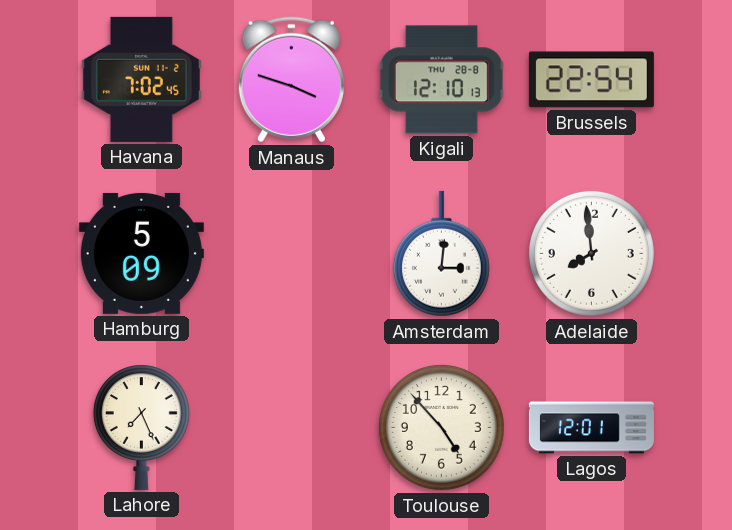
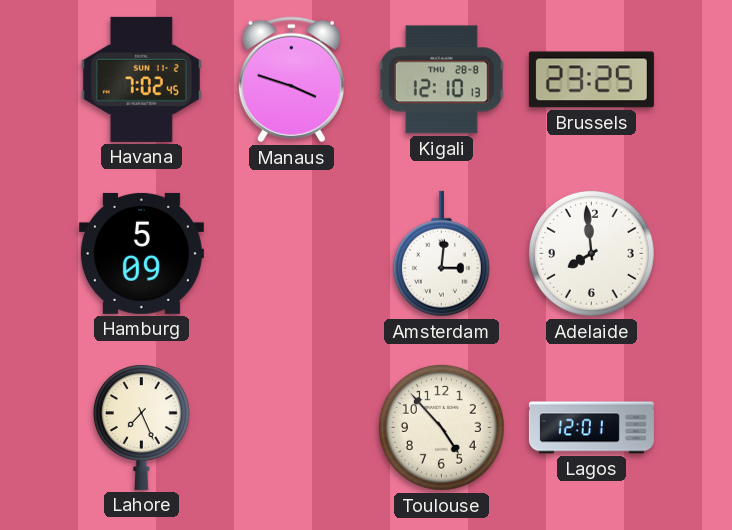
Brussels: 22:54 -> 23:25
